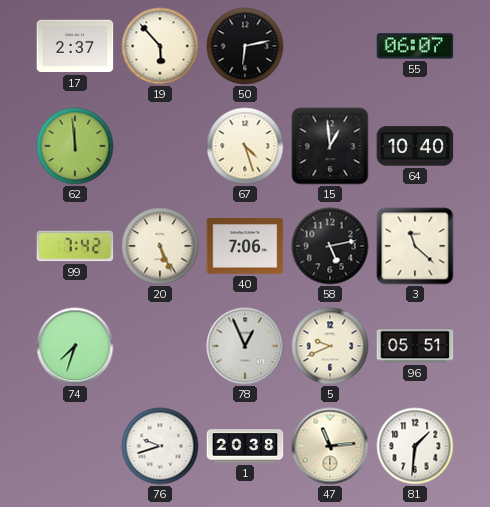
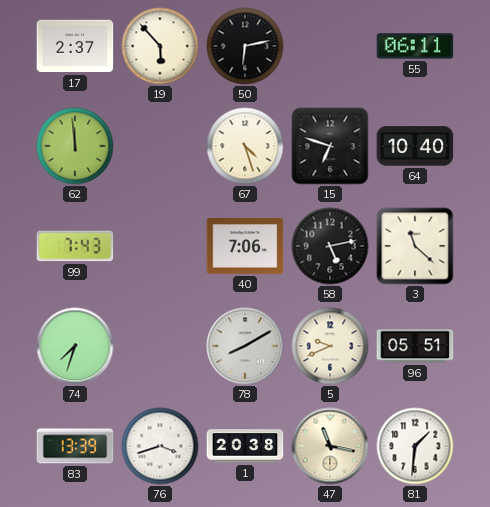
55: 06:07 -> 06:11
15: 12:59 -> 6:48
99: 7:42 -> 7:43
20: 5:26 -> none
78: 12:56 -> 8:10
83: none -> 13:39
76: 9:42 -> 3:42
47: 11:14 -> 11:17
